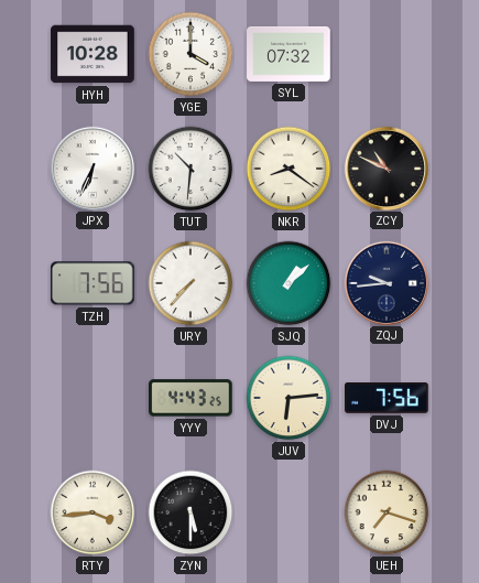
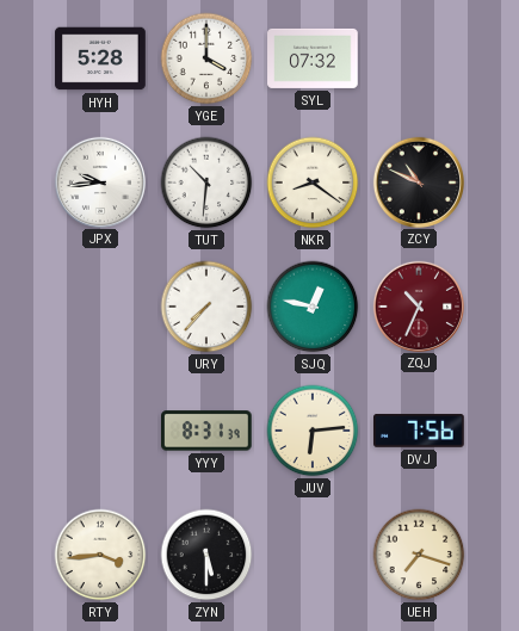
HYH: 10:28 -> 5:28
JPX: 6:34 -> 9:44
TZH: 7:56 -> none
SJQ: 1:08 -> 12:47
ZQJ: 9:44 -> 10:34
ZQJ dial: navy -> burgundy
YYY: 4:43 -> 8:31
